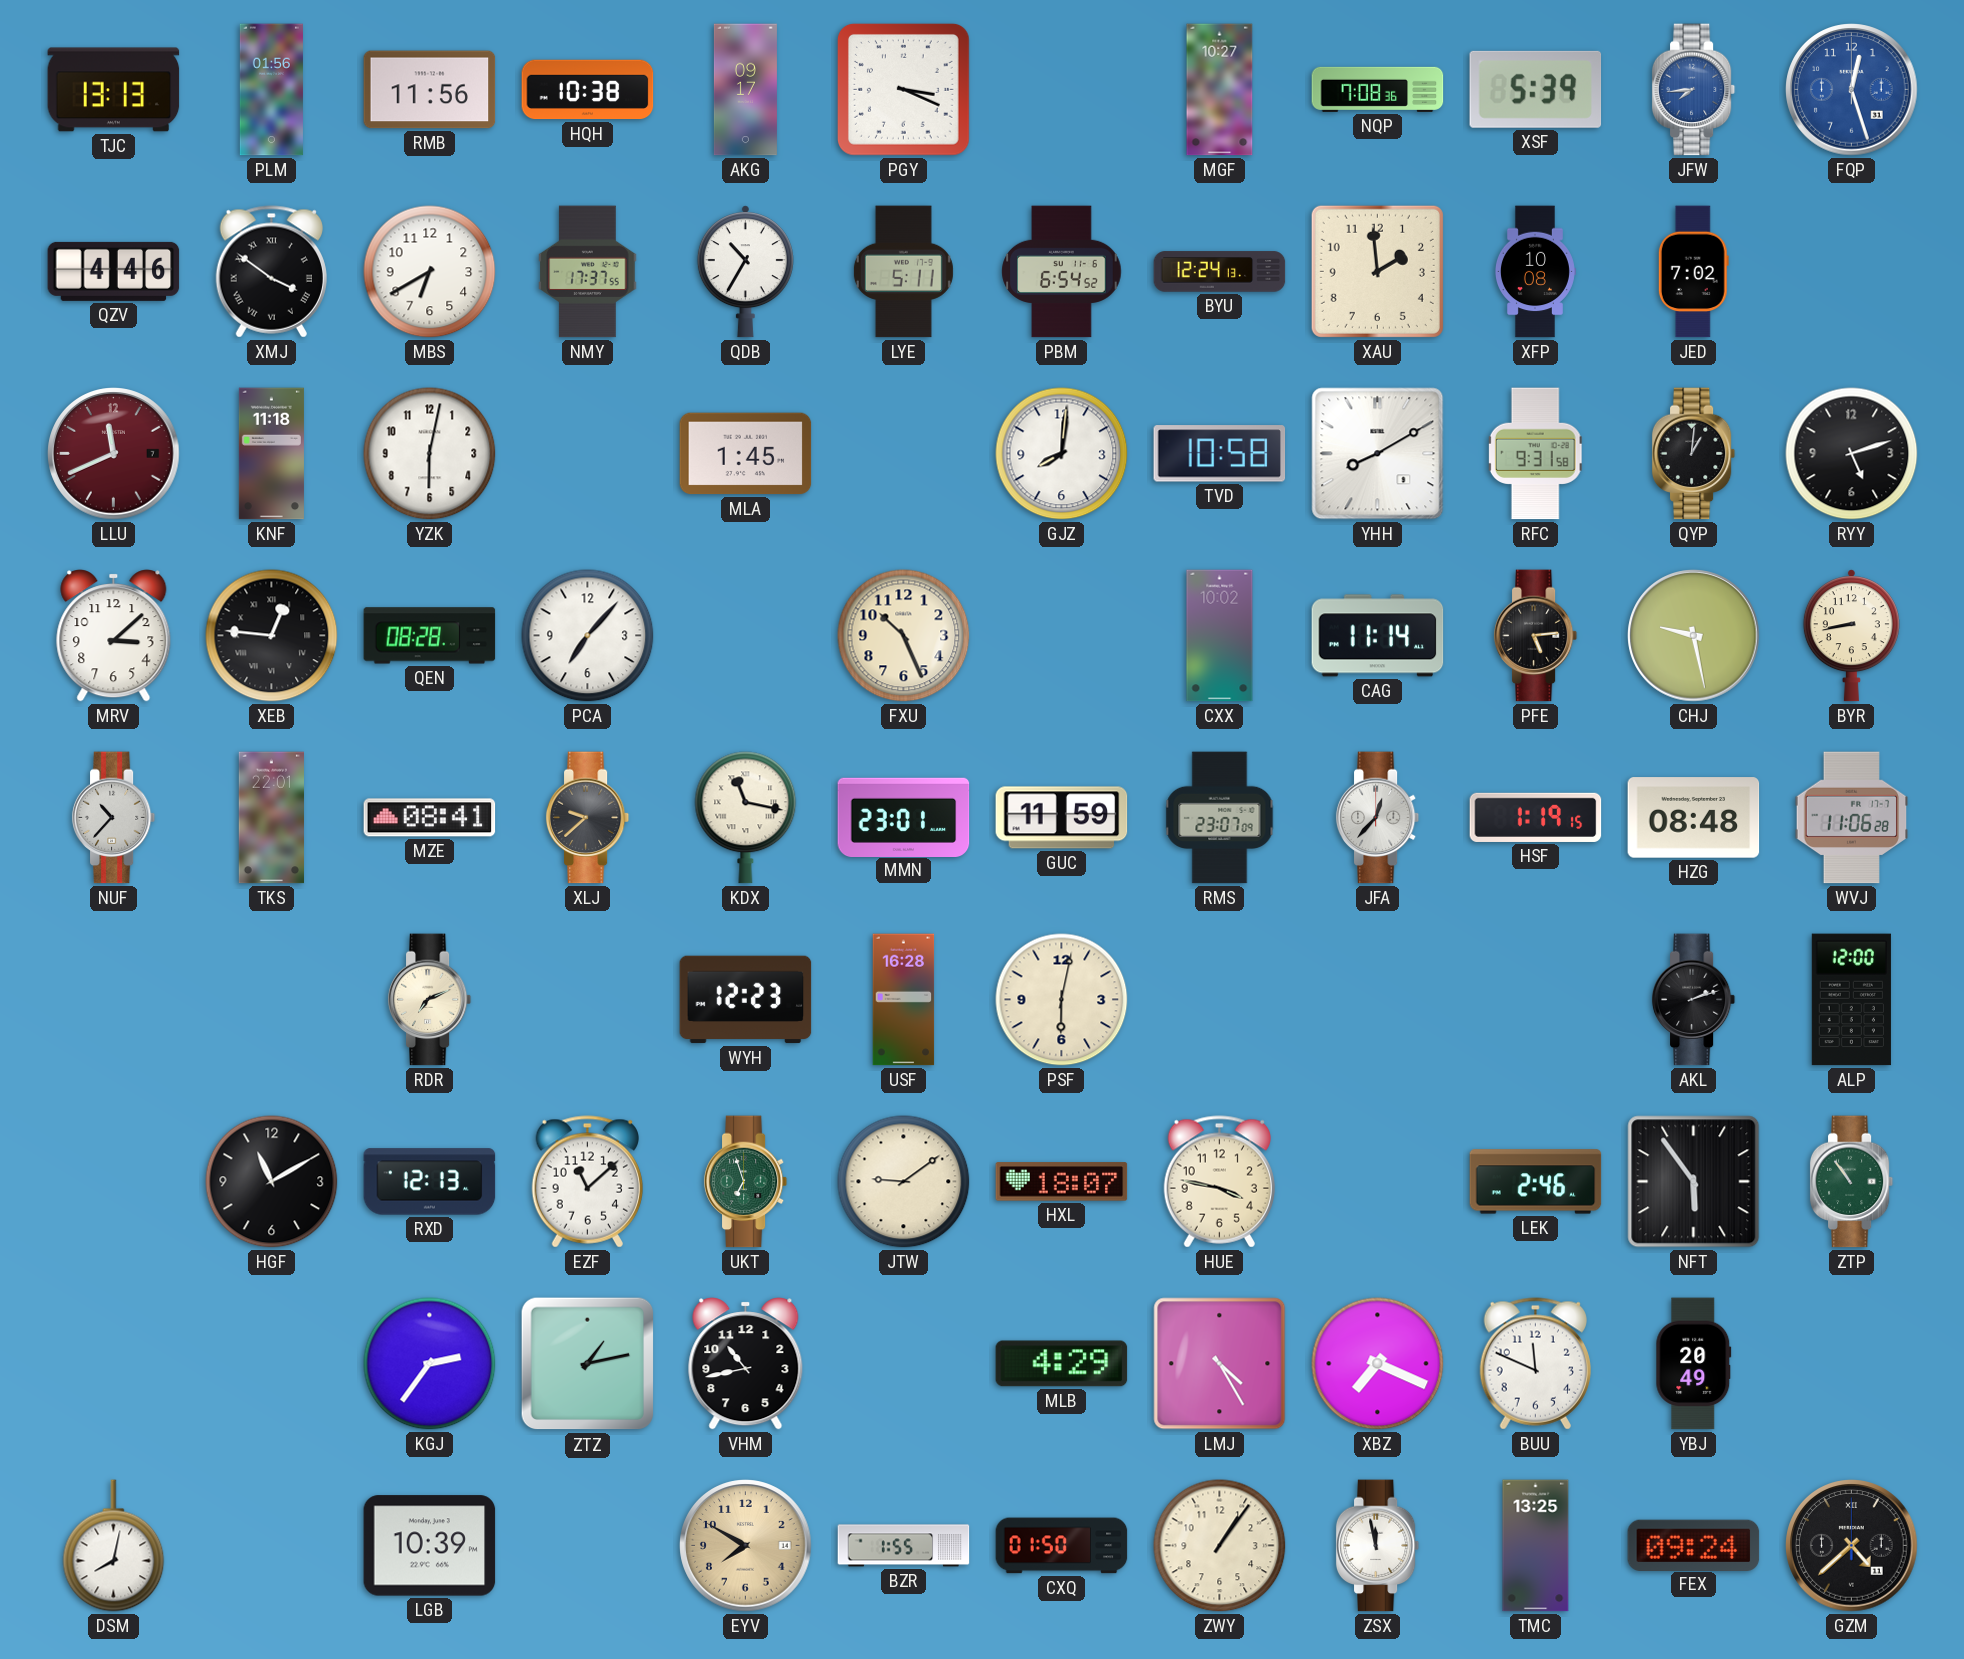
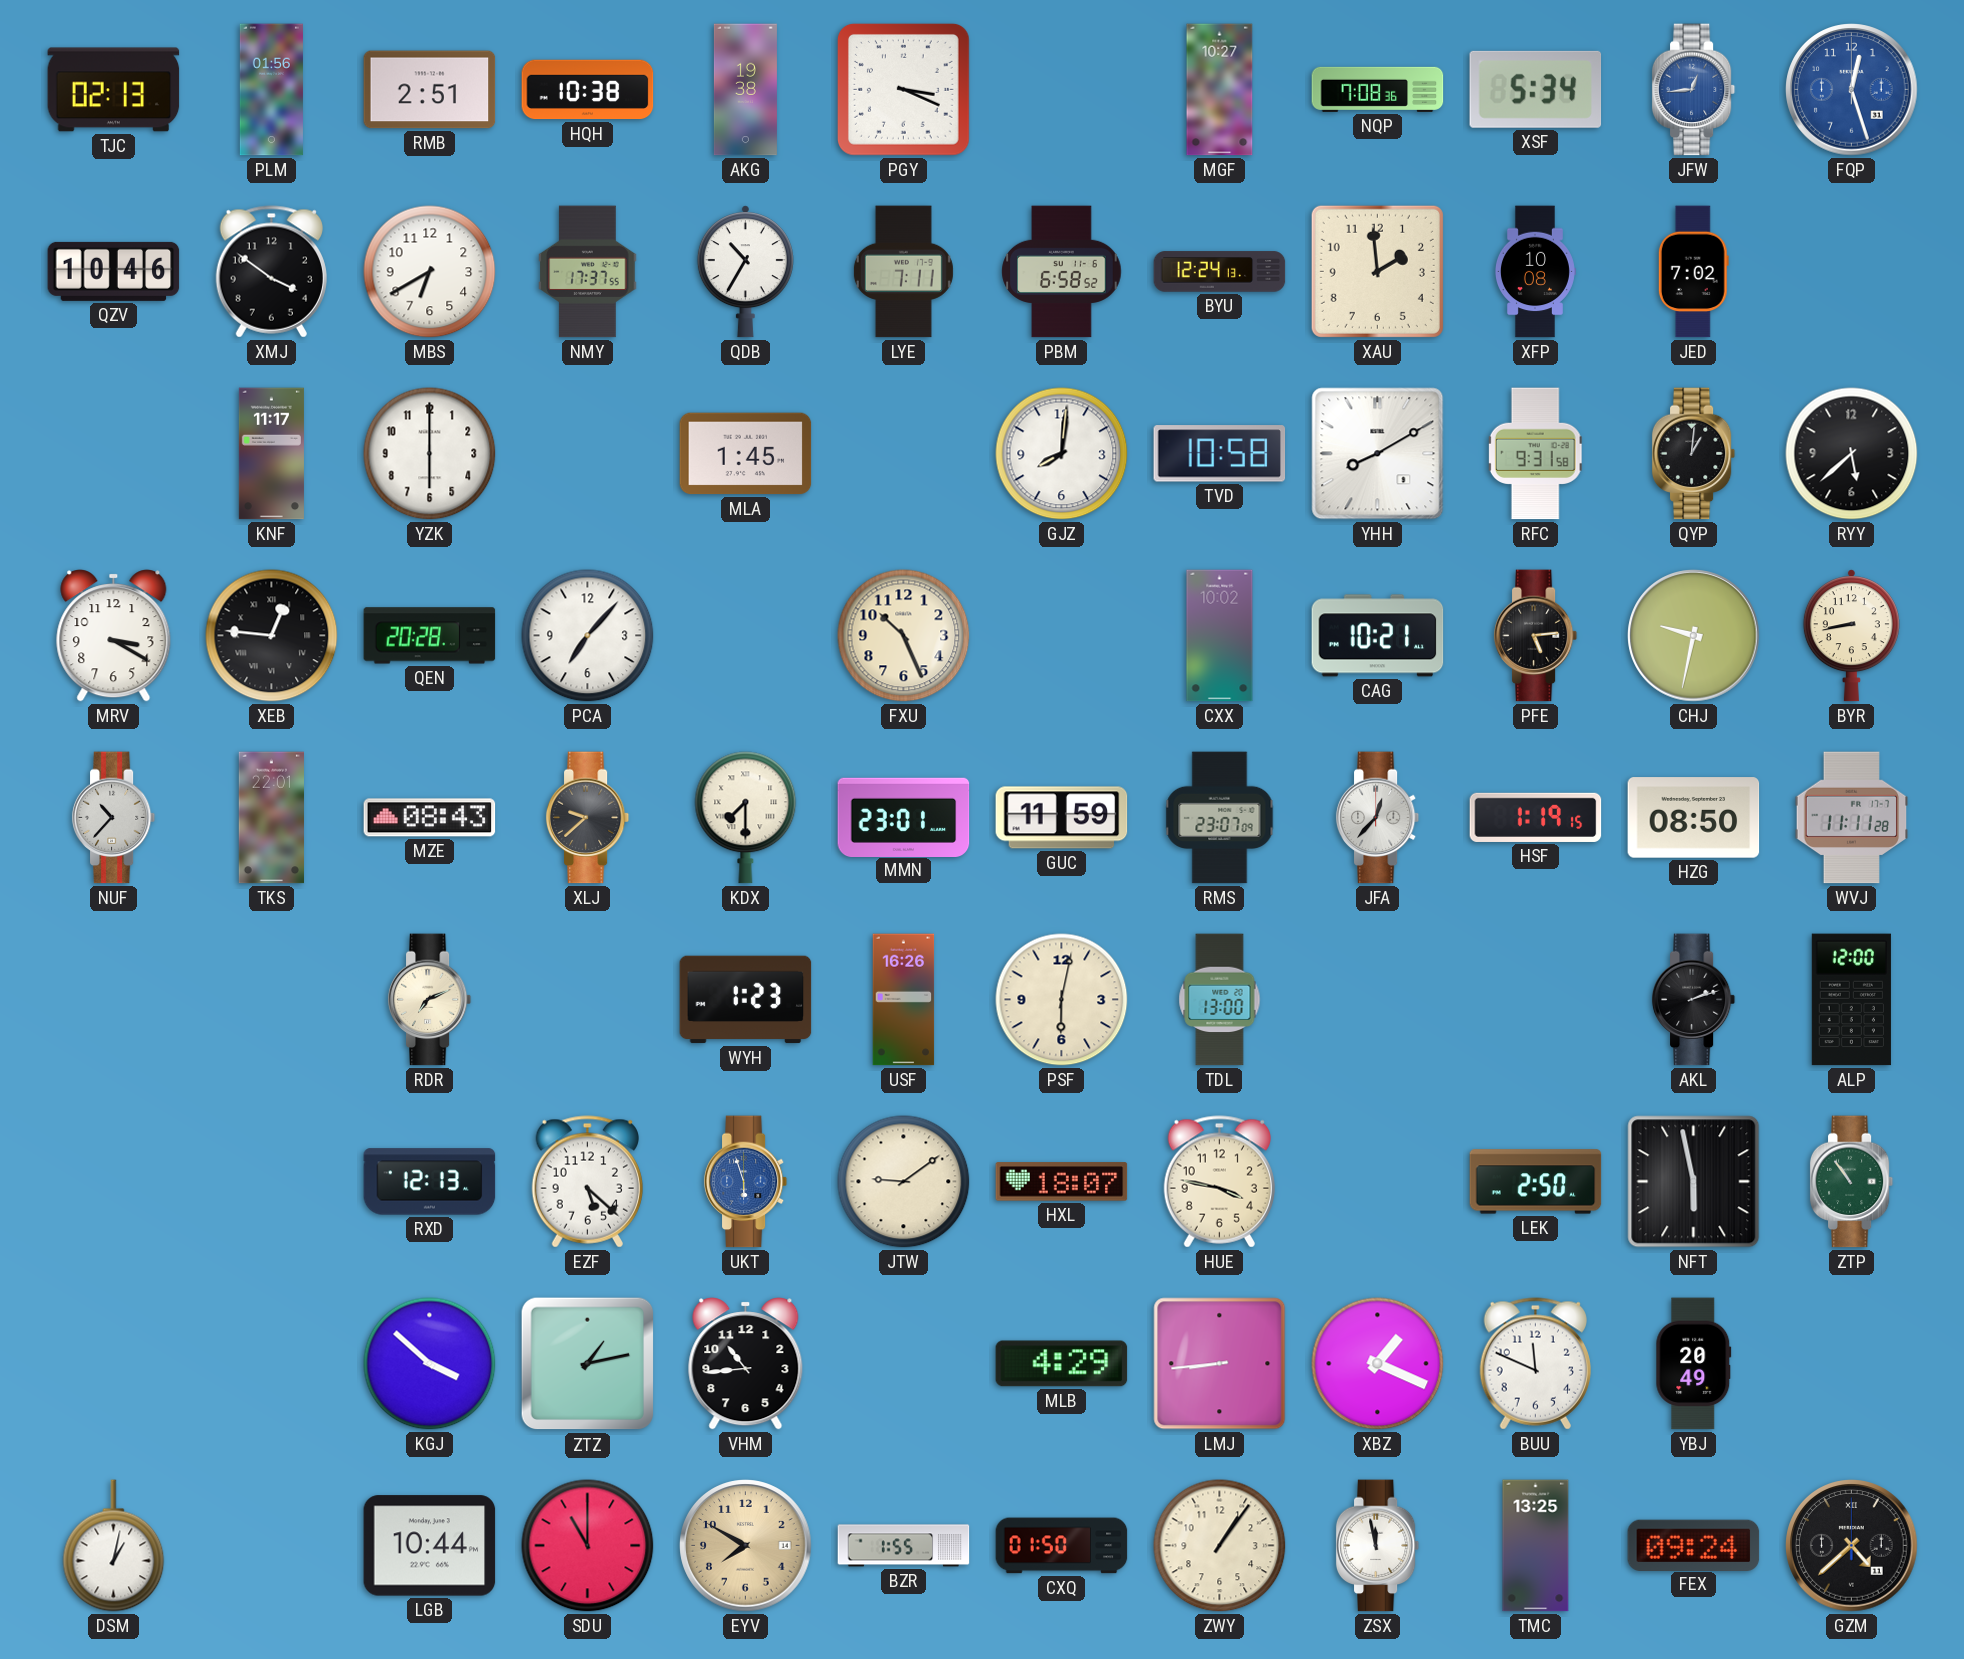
TJC: 13:13 -> 02:13
RMB: 11:56 -> 2:51
AKG: 09:17 -> 19:38
XSF: 5:39 -> 5:34
JFW: 7:44 -> 12:44
QZV: 4:46 -> 10:46
XMJ numerals: Roman -> Arabic
LYE: 5:11 -> 7:11
PBM: 6:54 -> 6:58
LLU: 11:41 -> none
KNF: 11:18 -> 11:17
YZK: 6:02 -> 6:00
RYY: 5:12 -> 5:38
MRV: 3:08 -> 3:20
QEN: 08:28 -> 20:28
CAG: 11:14 -> 10:21
CHJ: 9:28 -> 9:32
MZE: 08:41 -> 08:43
KDX: 11:17 -> 7:30
HZG: 08:48 -> 08:50
WVJ: 11:06 -> 11:11
WYH: 12:23 -> 1:23
USF: 16:28 -> 16:26
TDL: none -> 13:00
HGF: 11:10 -> none
EZF: 11:08 -> 5:22
UKT: 6:57 -> 5:57
UKT dial: green -> blue
LEK: 2:46 -> 2:50
NFT: 5:54 -> 5:58
KGJ: 2:36 -> 3:52
VHM: 10:43 -> 10:44
LMJ: 4:25 -> 8:44
XBZ: 7:19 -> 1:19
DSM: 8:02 -> 1:02
LGB: 10:39 -> 10:44
SDU: none -> 11:00
